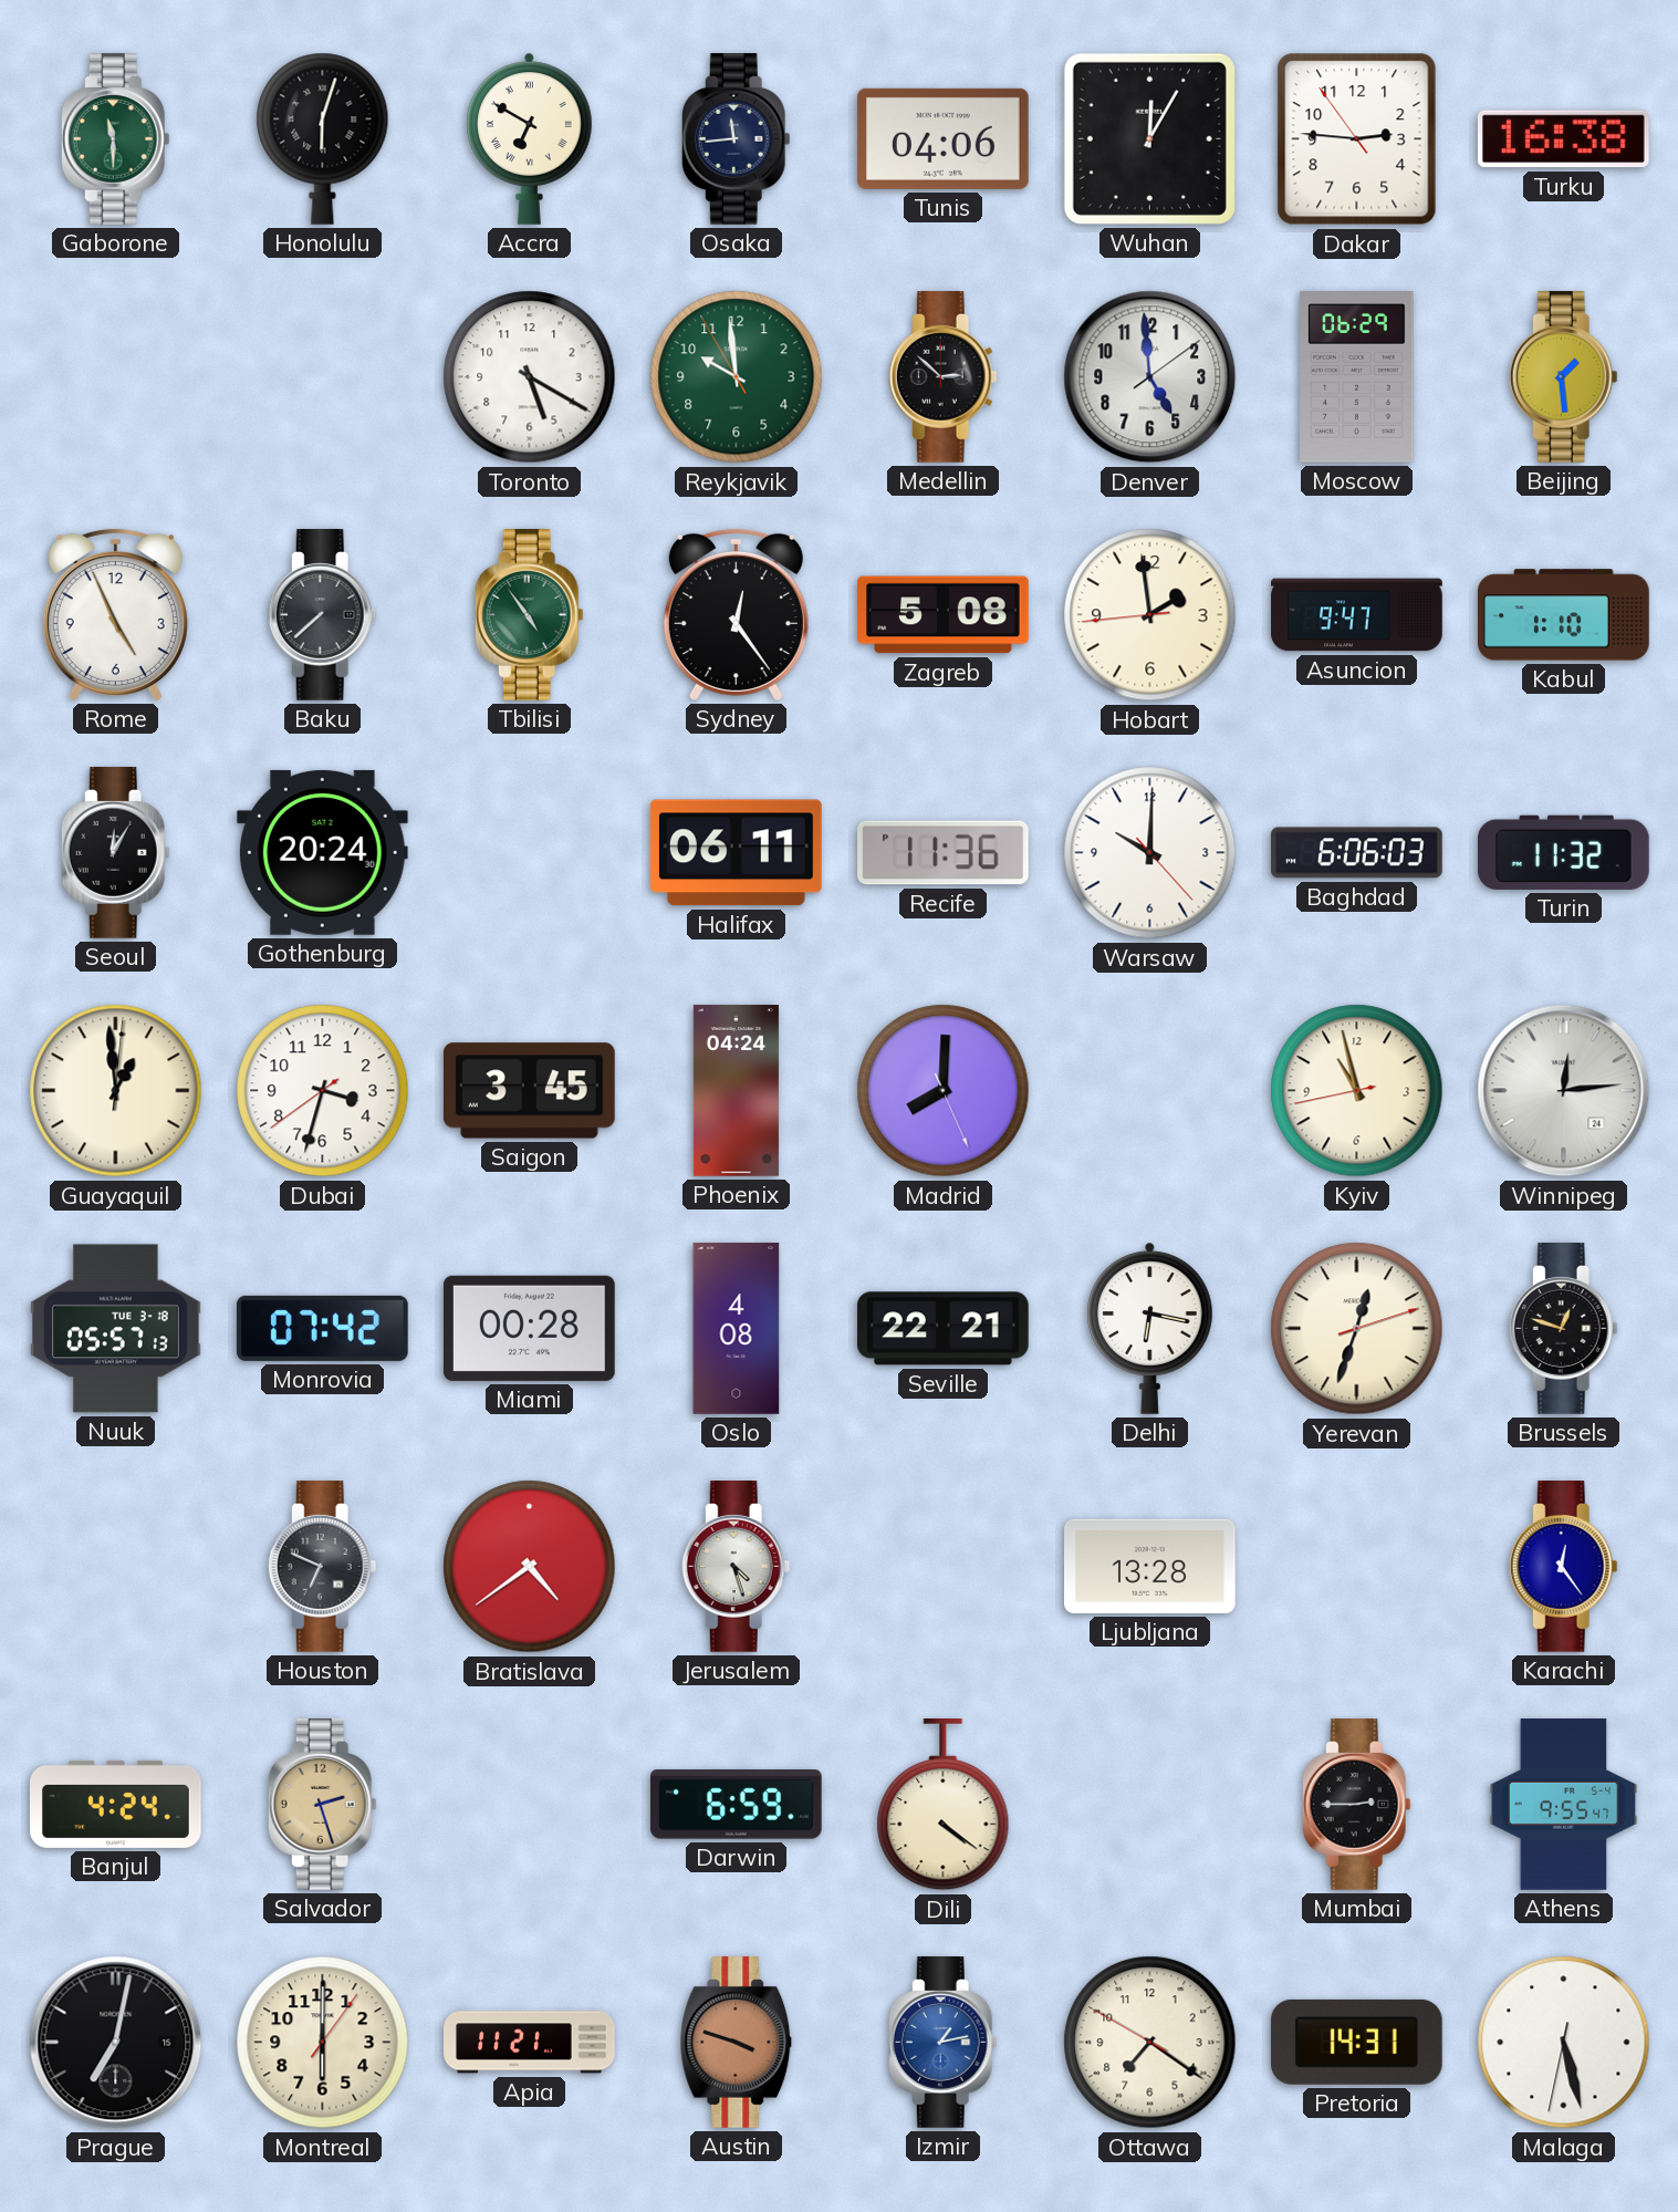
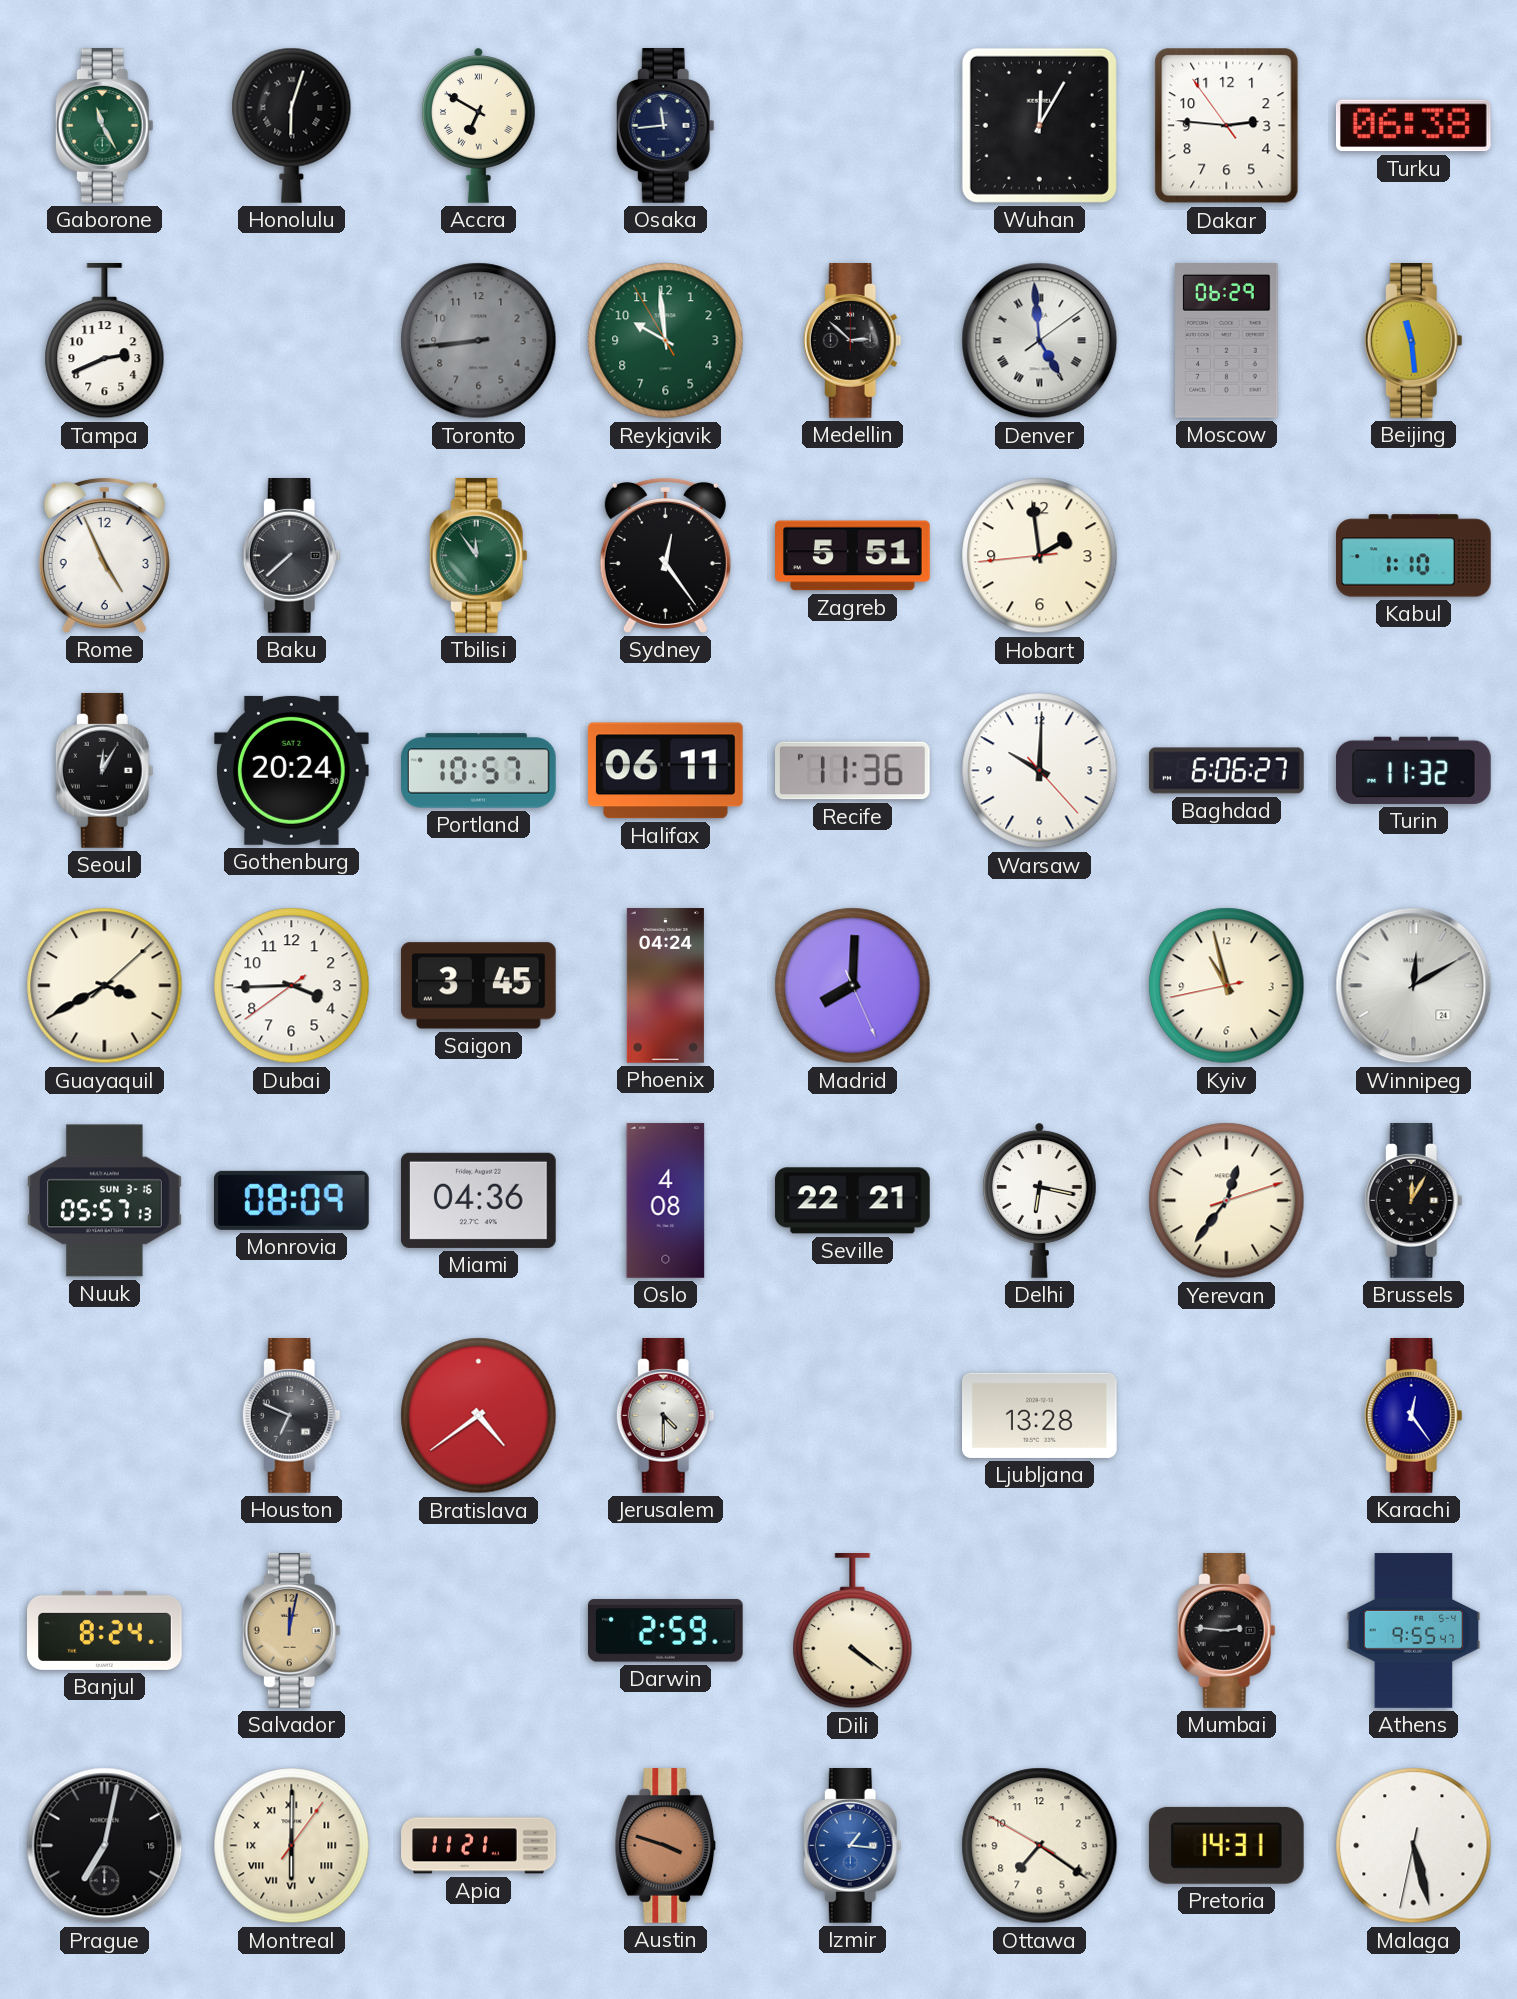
Gaborone: 11:30 -> 11:25
Tunis: 04:06 -> none
Turku: 16:38 -> 06:38
Tampa: none -> 2:41
Toronto: 5:20 -> 8:44
Toronto dial: white -> grey
Denver numerals: Arabic -> Roman
Beijing: 1:29 -> 11:29
Tbilisi: 4:54 -> 11:54
Zagreb: 5:08 -> 5:51
Asuncion: 9:47 -> none
Portland: none -> 10:57
Baghdad: 6:06:03 -> 6:06:27
Guayaquil: 12:59 -> 3:40
Dubai: 3:32 -> 3:44
Winnipeg: 12:14 -> 12:10
Nuuk date: TUE 3-18 -> SUN 3-16
Monrovia: 07:42 -> 08:09
Miami: 00:28 -> 04:36
Yerevan: 12:33 -> 12:36
Brussels: 12:48 -> 12:05
Jerusalem: 4:27 -> 4:30
Banjul: 4:24 -> 8:24
Salvador: 2:27 -> 12:02
Darwin: 6:59 -> 2:59
Mumbai: 2:45 -> 2:46
Montreal numerals: Arabic -> Roman
Izmir: 1:13 -> 1:16
